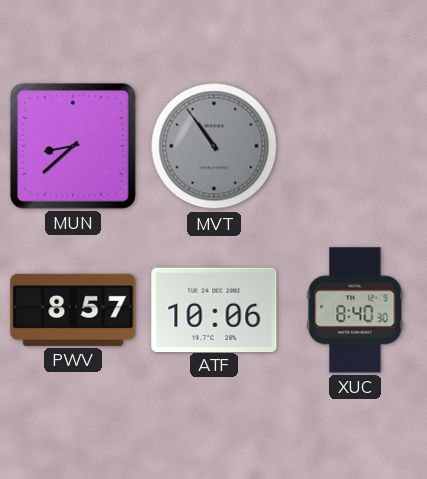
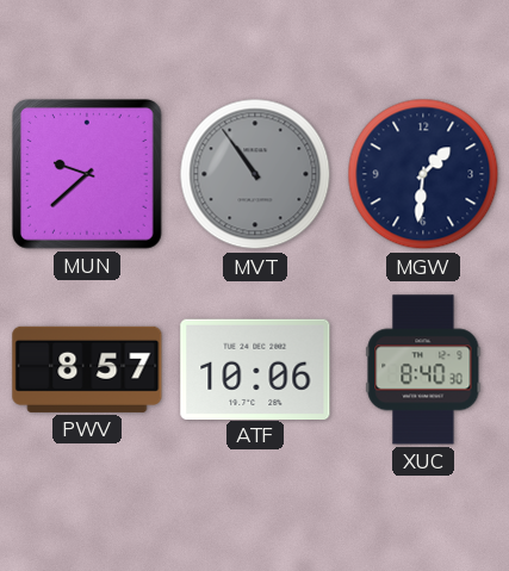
MUN: 8:38 -> 9:38
MGW: none -> 1:31
